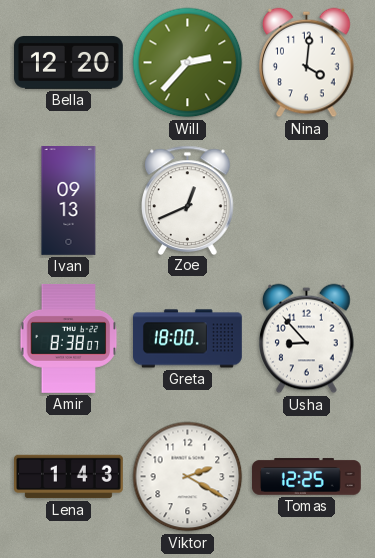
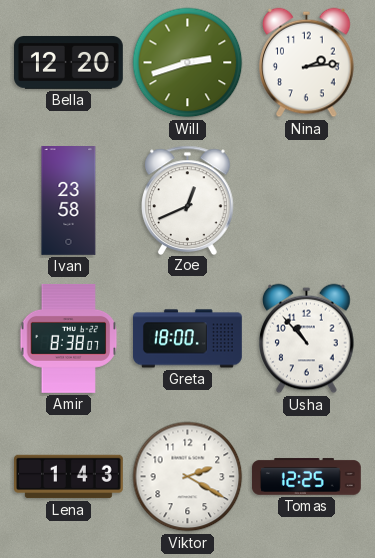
Will: 2:37 -> 2:42
Nina: 4:01 -> 2:14
Ivan: 09:13 -> 23:58
Usha: 8:53 -> 10:53
